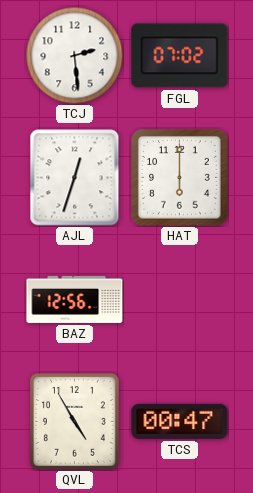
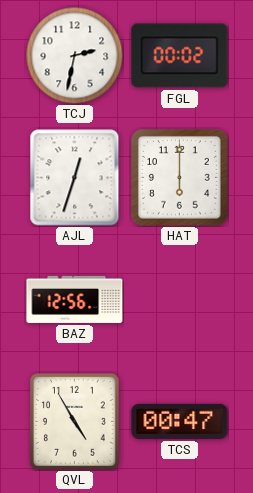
TCJ: 2:29 -> 2:32
FGL: 07:02 -> 00:02
